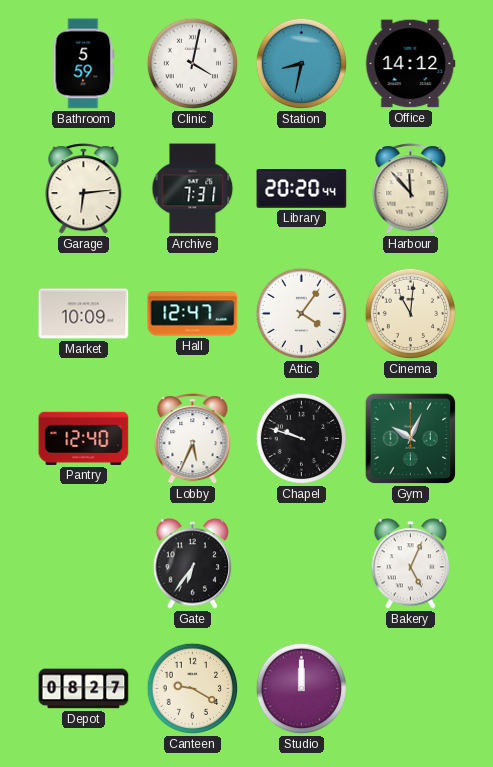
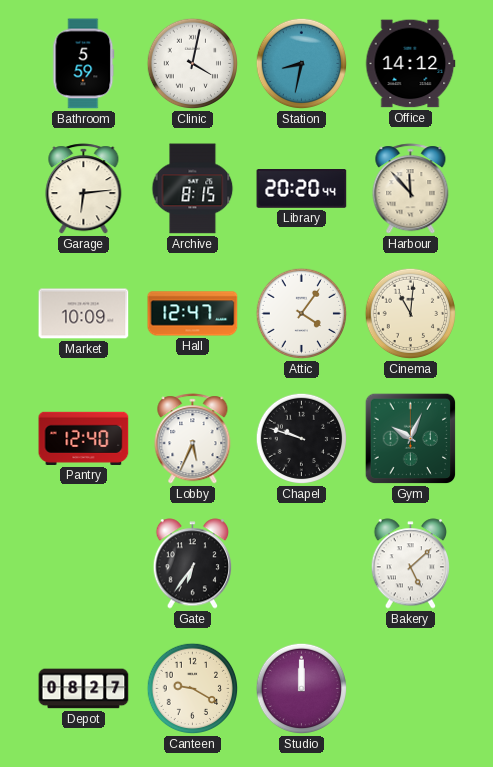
Archive: 7:31 -> 8:15
Bakery: 5:04 -> 5:08
